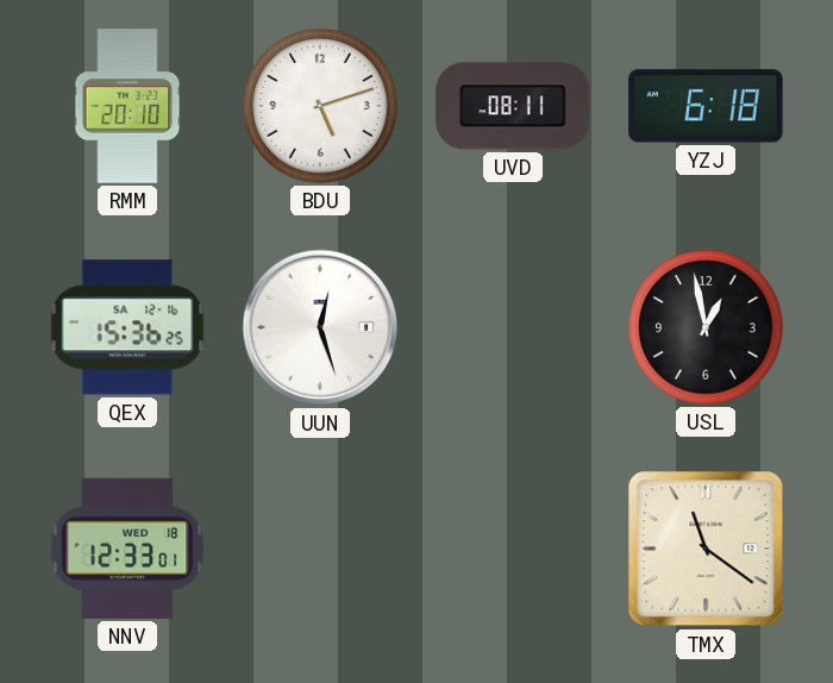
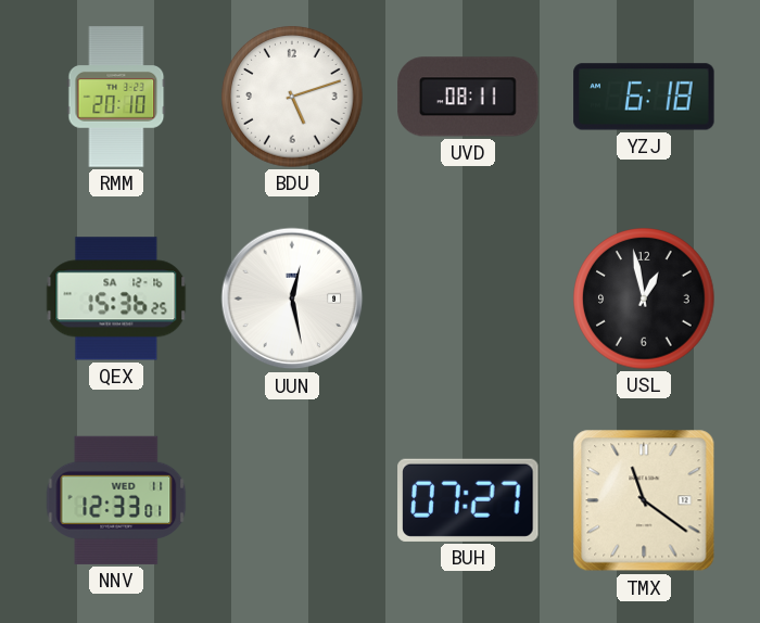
UUN: 12:27 -> 12:28
NNV date: WED 18 -> WED 11
BUH: none -> 07:27
